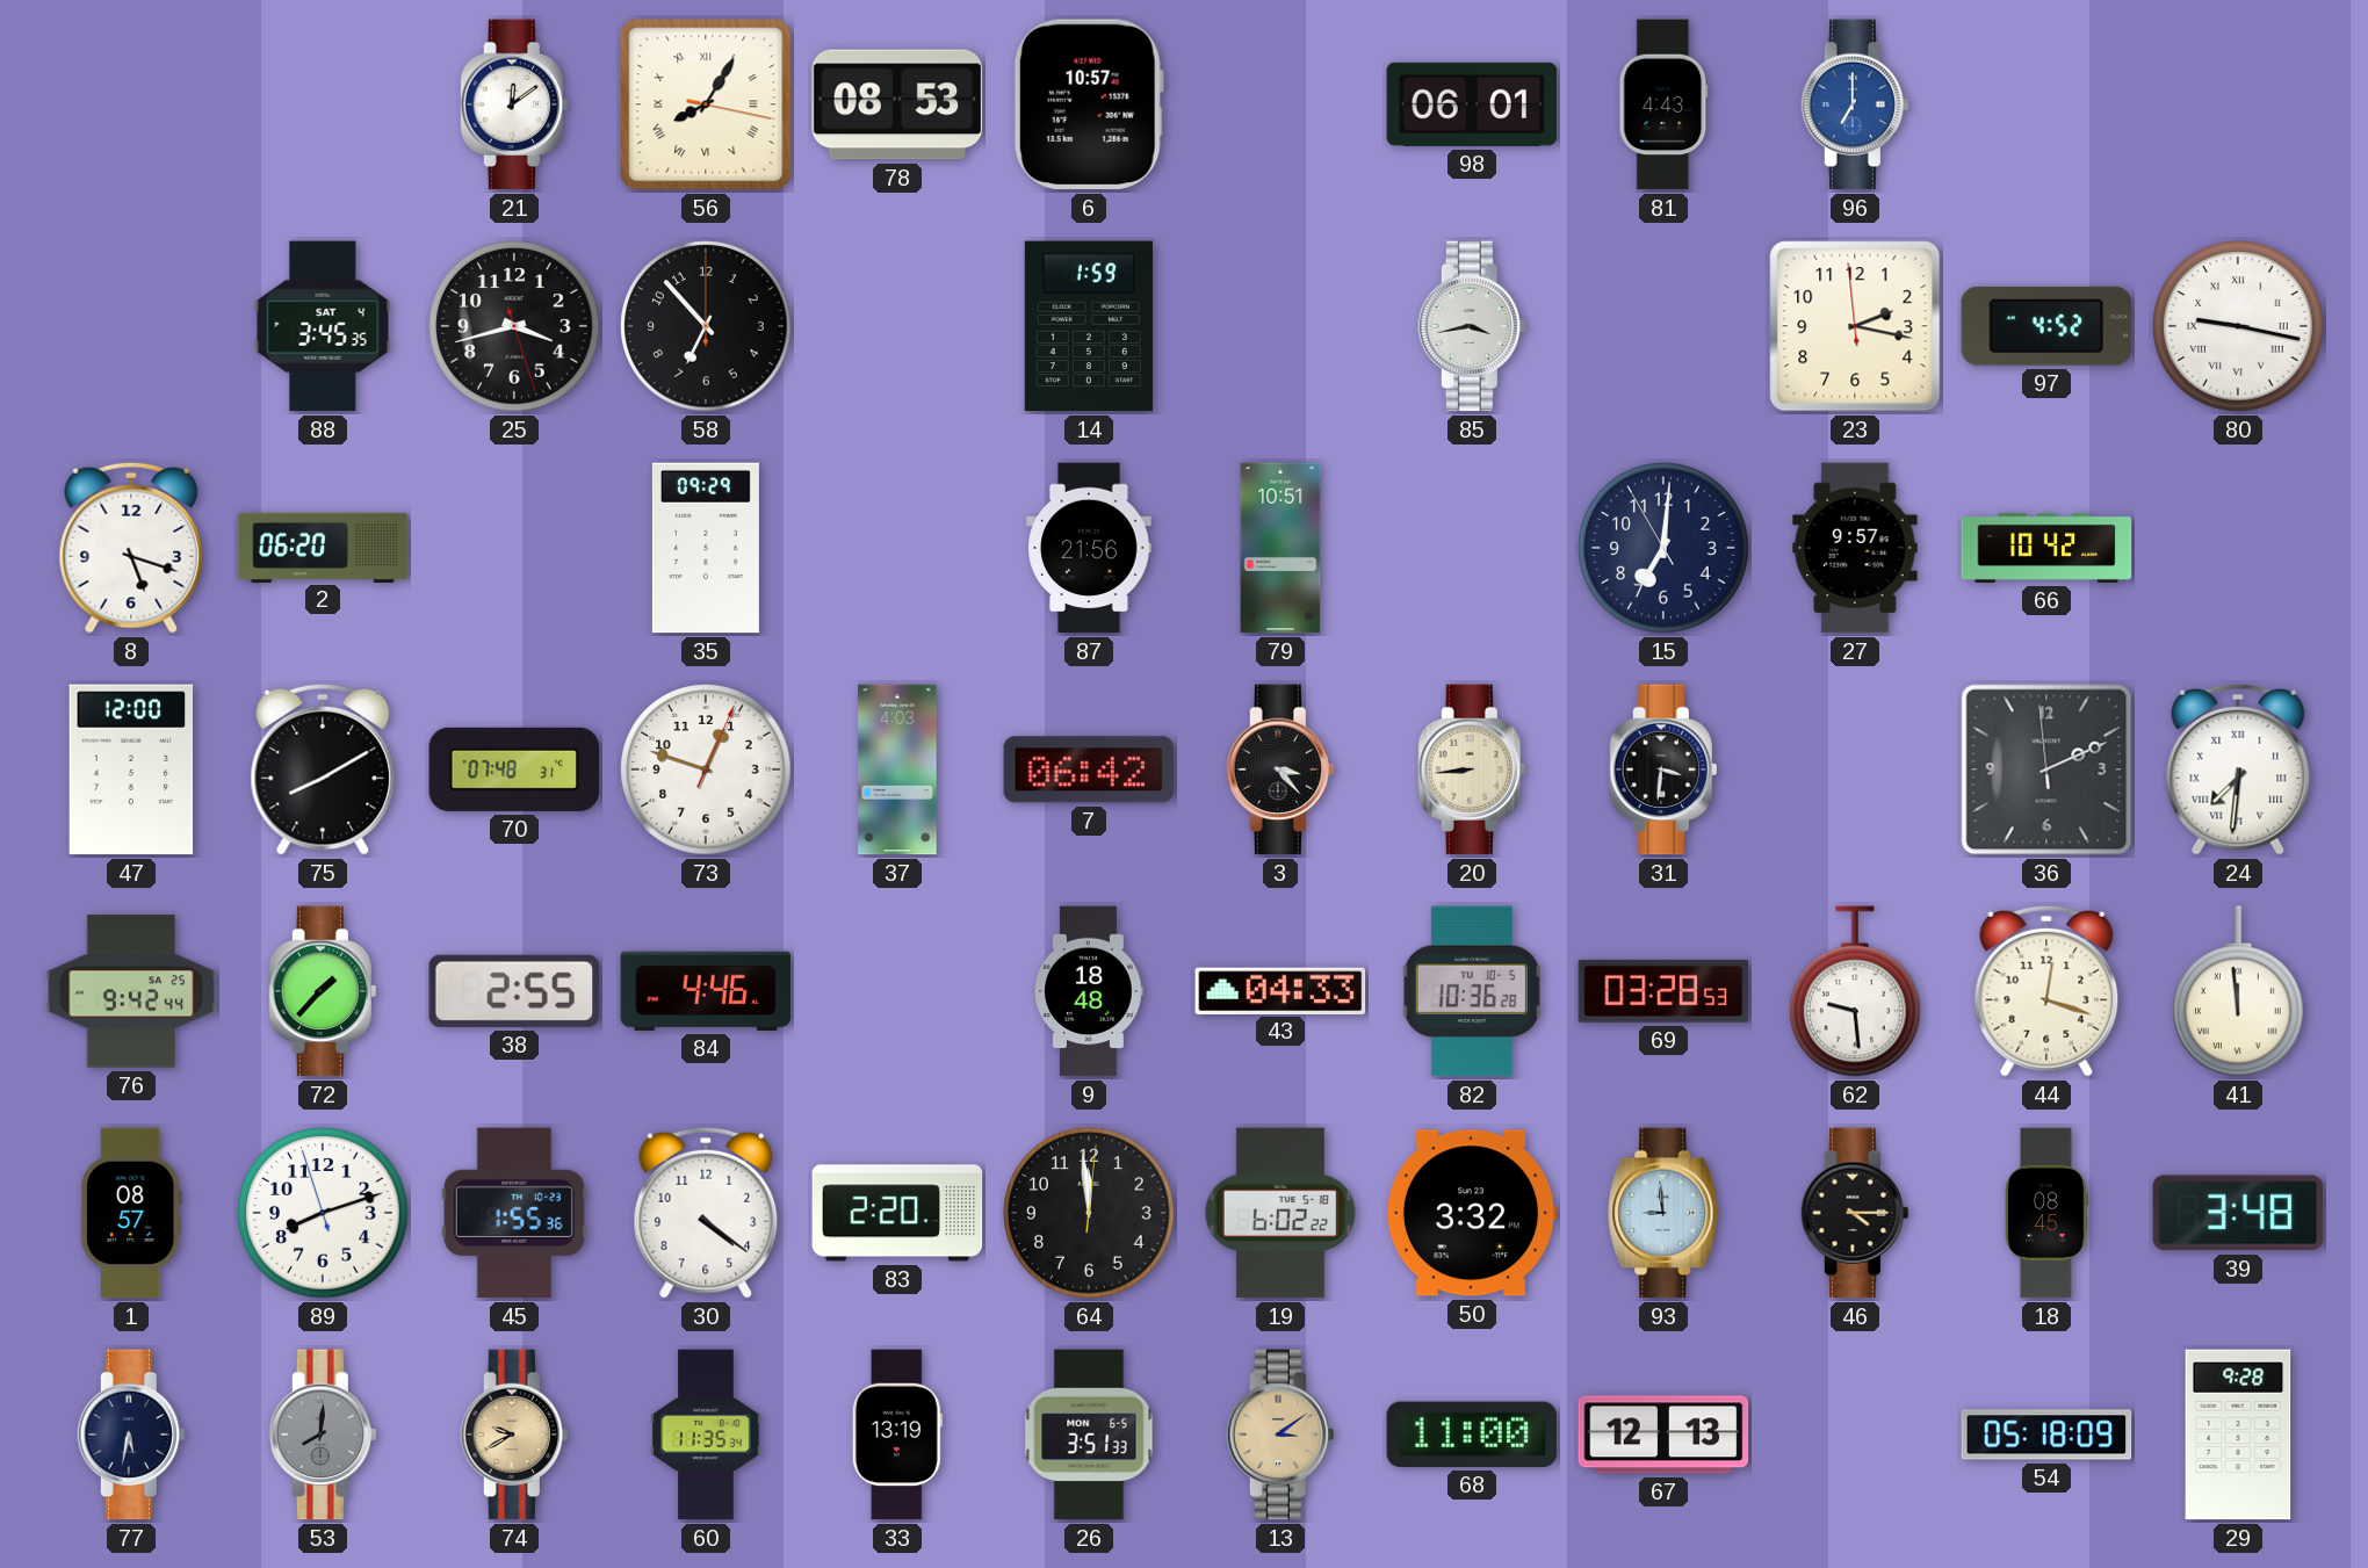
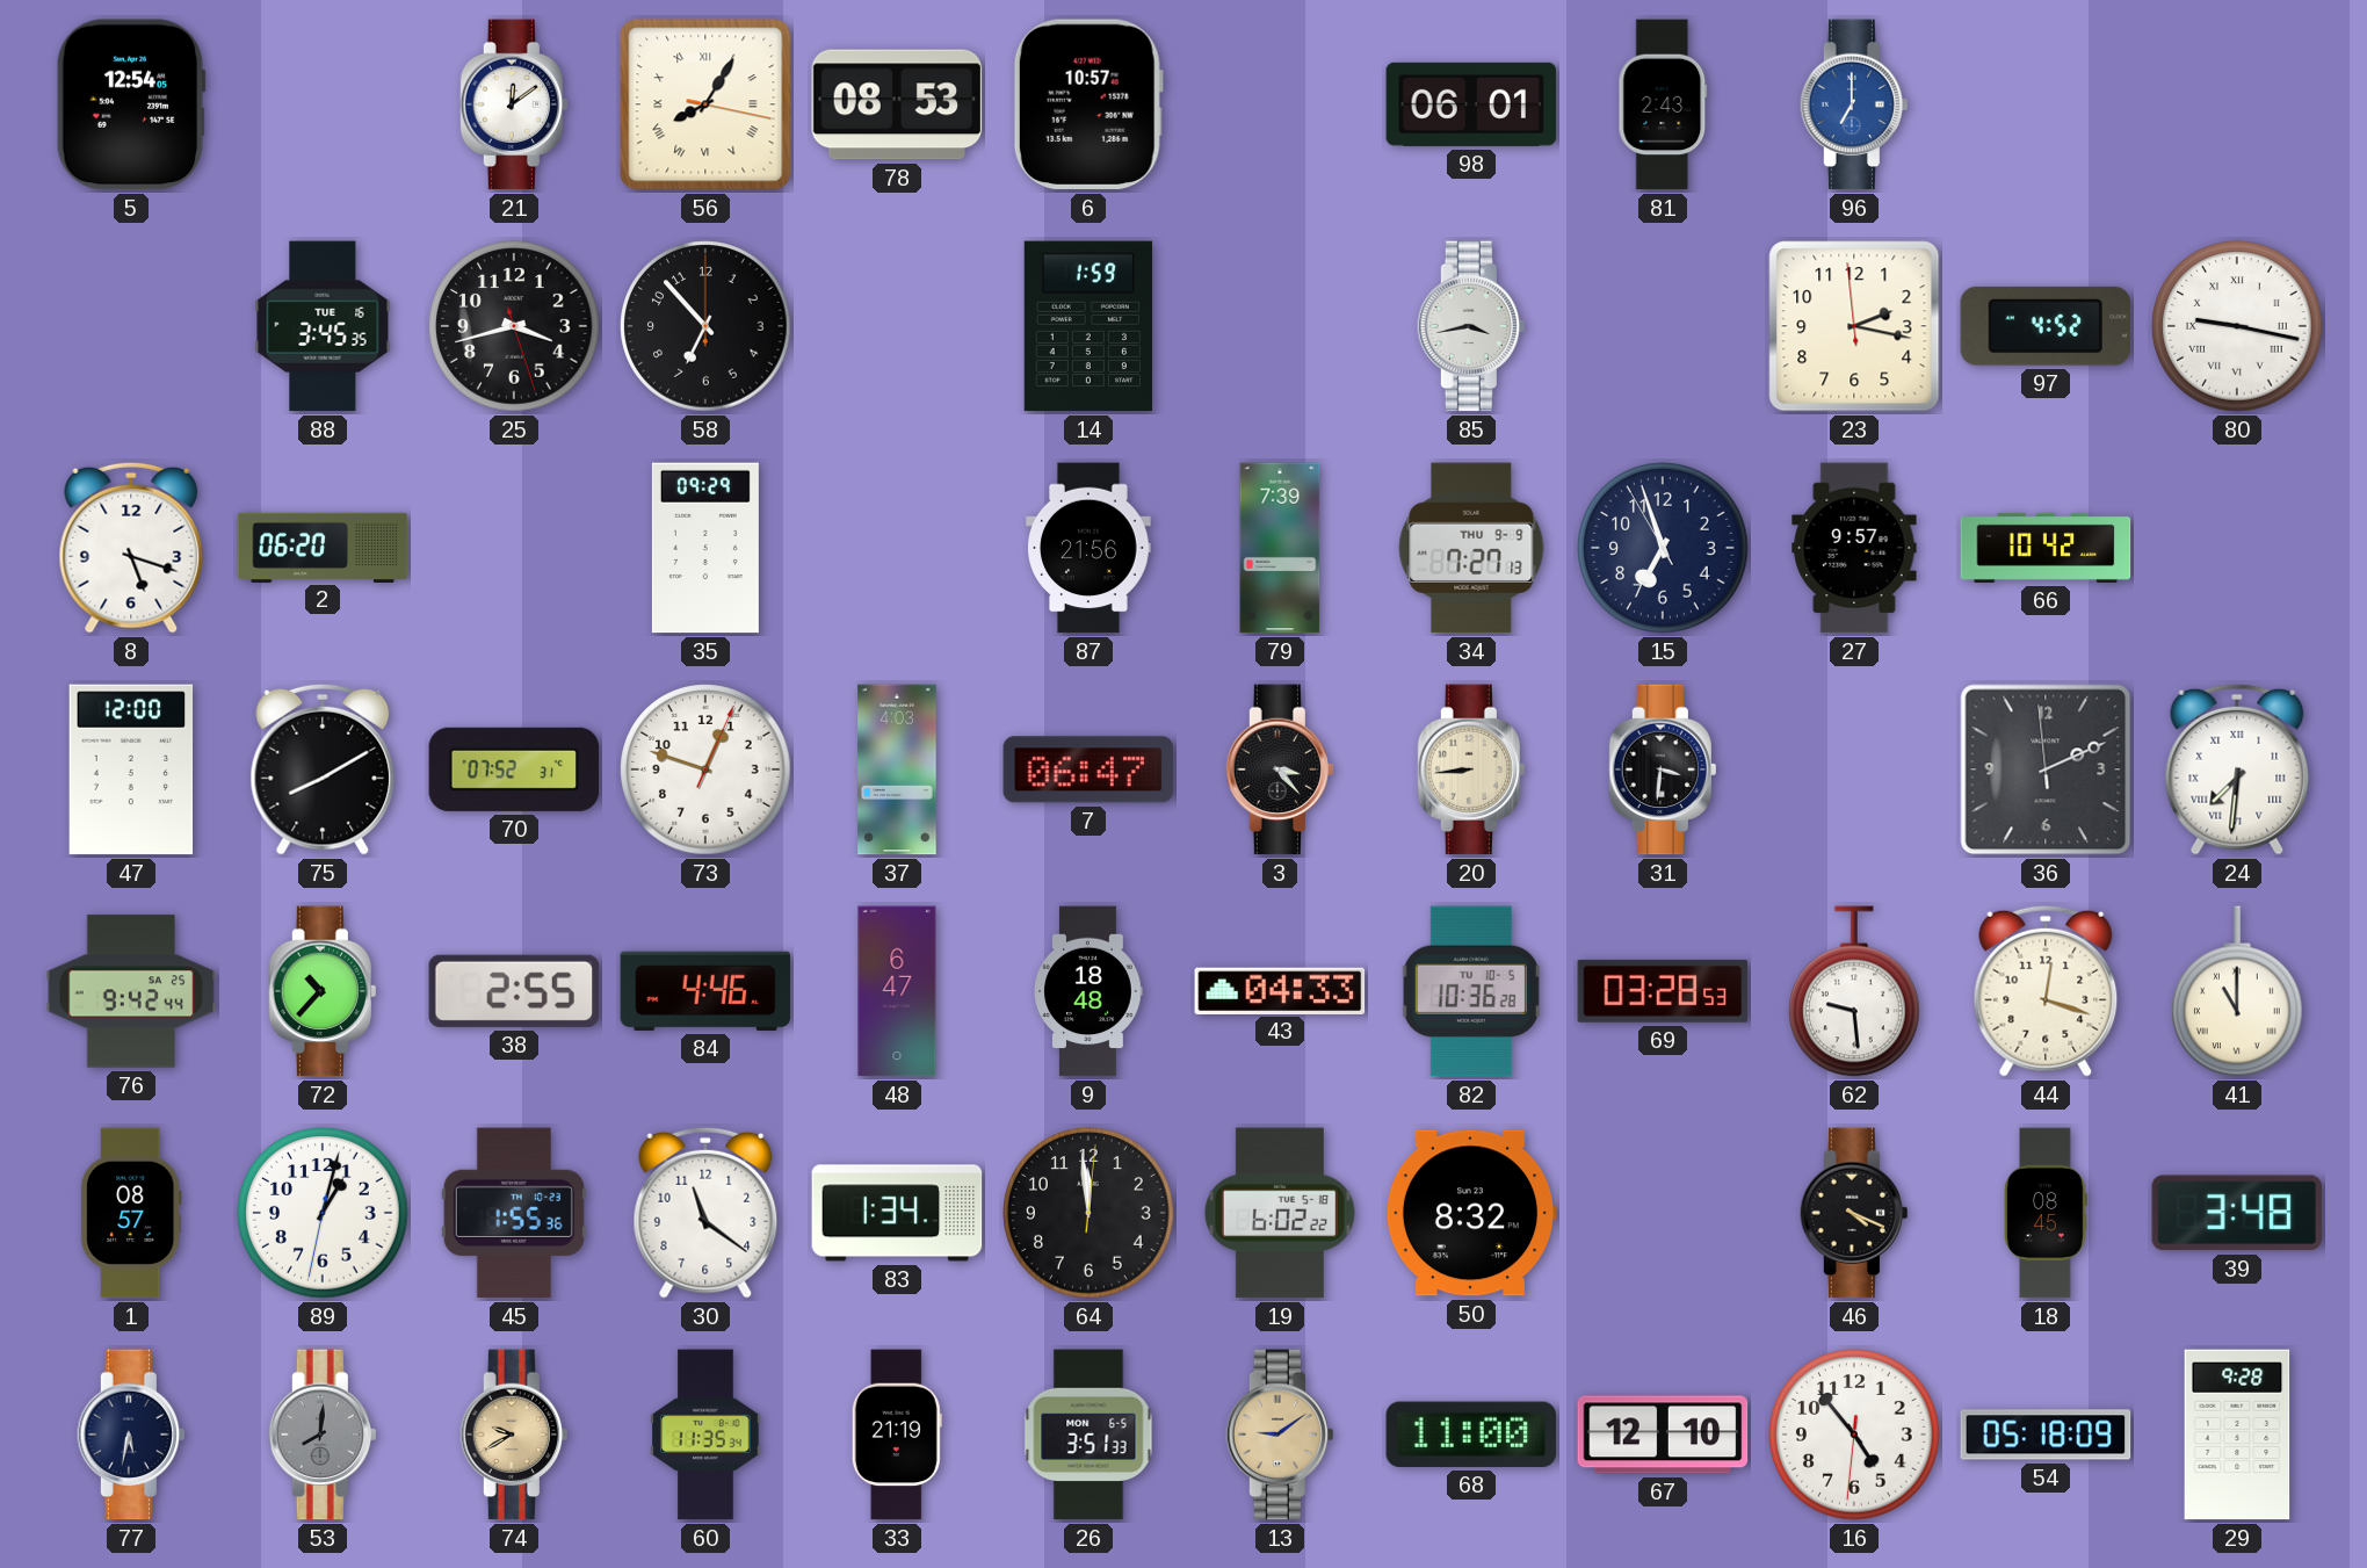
5: none -> 12:54
81: 4:43 -> 2:43
88 date: SAT 4 -> TUE 16
79: 10:51 -> 7:39
34: none -> 7:27
15: 7:00 -> 6:56
70: 07:48 -> 07:52
7: 06:42 -> 06:47
72: 1:37 -> 10:37
48: none -> 6:47
41: 11:59 -> 11:00
89: 8:11 -> 1:02
30: 4:21 -> 11:21
83: 2:20 -> 1:34
50: 3:32 -> 8:32
93: 8:59 -> none
46: 4:15 -> 4:19
33: 13:19 -> 21:19
13: 3:09 -> 9:09
67: 12:13 -> 12:10
16: none -> 4:53
